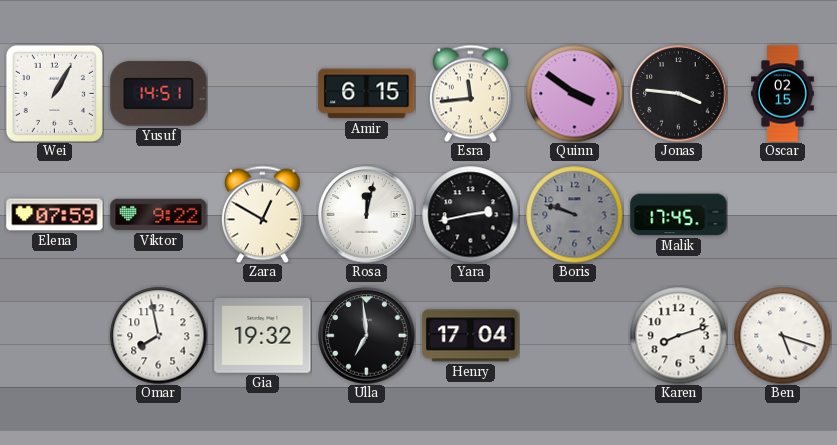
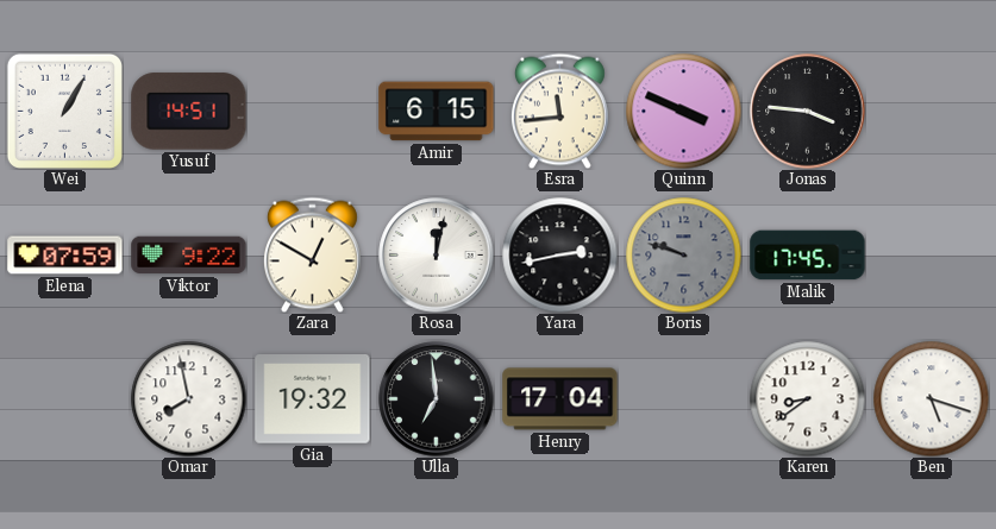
Quinn: 3:51 -> 3:49
Oscar: 02:15 -> none
Karen: 8:12 -> 8:39
